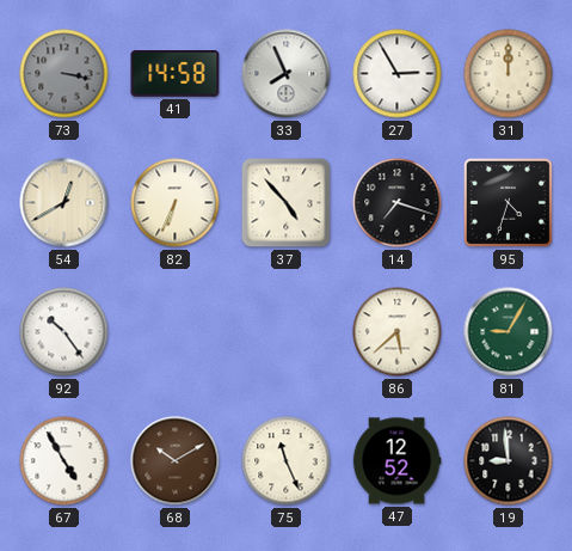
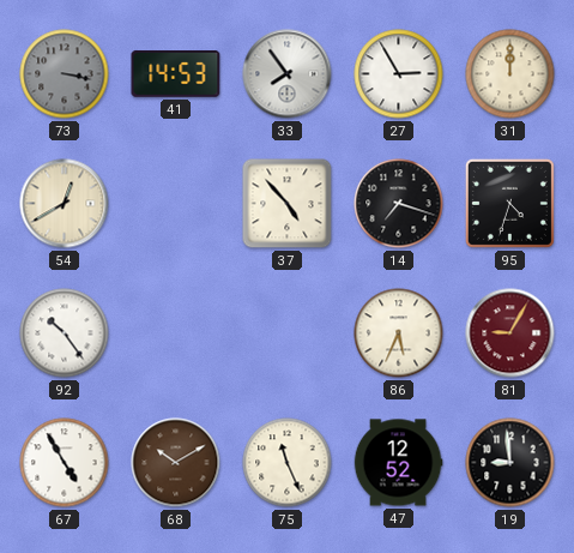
41: 14:58 -> 14:53
33: 7:56 -> 7:54
82: 6:34 -> none
86: 5:38 -> 5:34
81 dial: green -> burgundy
